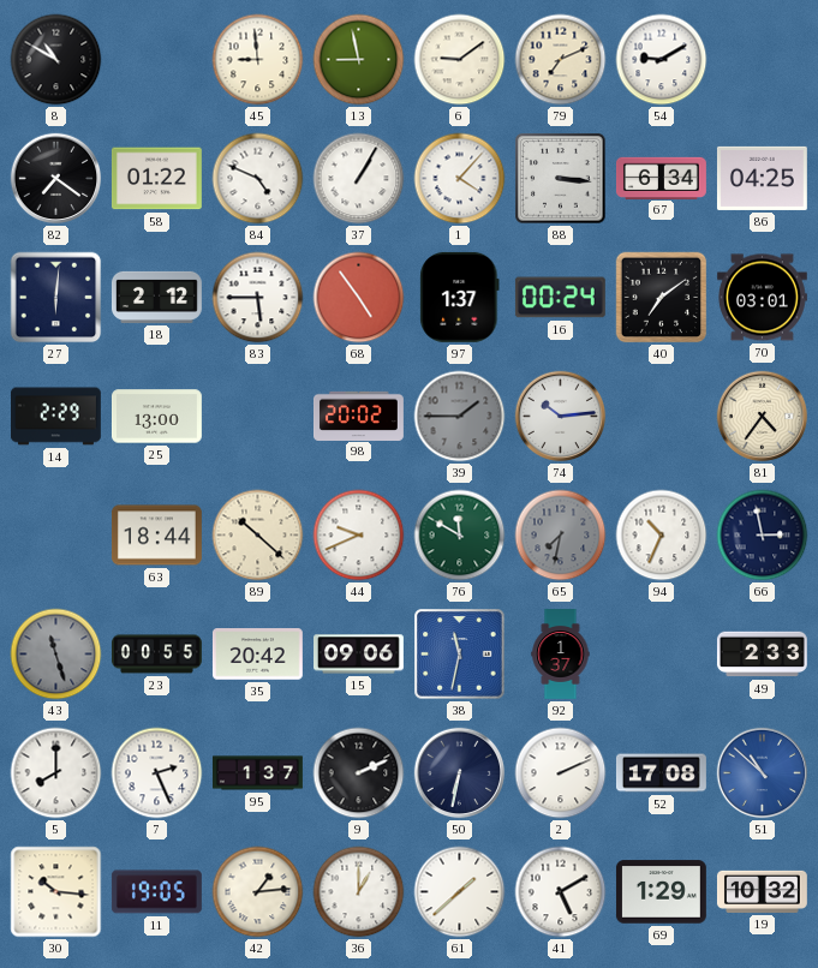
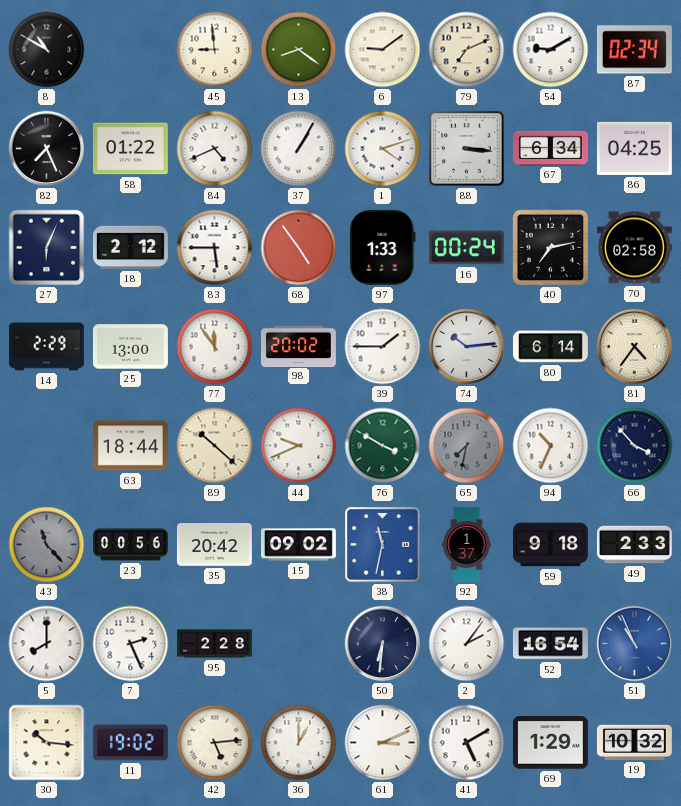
13: 8:58 -> 8:21
87: none -> 02:34
82: 7:21 -> 7:26
84: 4:49 -> 4:41
1: 4:07 -> 4:12
27: 6:01 -> 6:04
97: 1:37 -> 1:33
40: 7:09 -> 7:13
70: 03:01 -> 02:58
77: none -> 11:54
39 dial: grey -> white
80: none -> 6:14
76: 11:50 -> 3:50
66: 2:58 -> 3:53
43: 11:27 -> 11:23
23: 00:55 -> 00:56
15: 09:06 -> 09:02
59: none -> 9:18
95: 1:37 -> 2:28
9: 2:11 -> none
50: 6:32 -> 6:31
2: 2:11 -> 2:06
52: 17:08 -> 16:54
51: 10:52 -> 10:56
11: 19:05 -> 19:02
42: 1:14 -> 5:14
61: 1:38 -> 3:11
